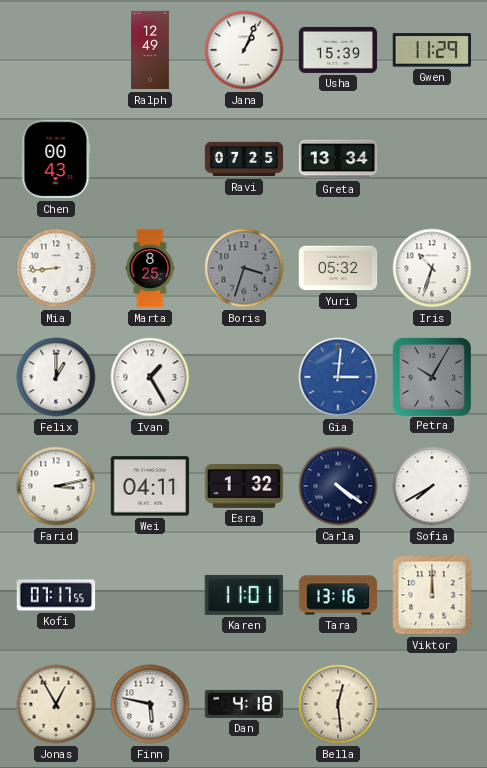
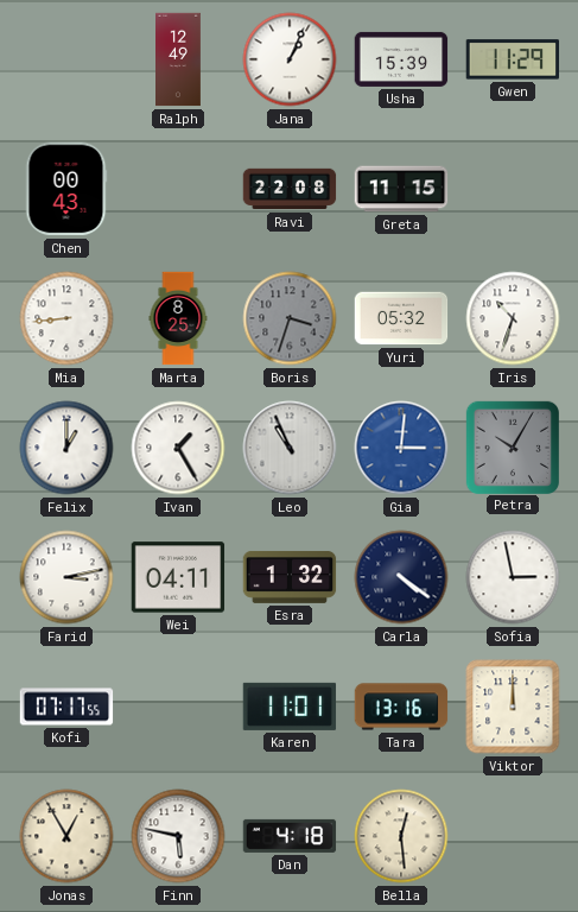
Ravi: 07:25 -> 22:08
Greta: 13:34 -> 11:15
Leo: none -> 10:56
Sofia: 7:40 -> 2:58
